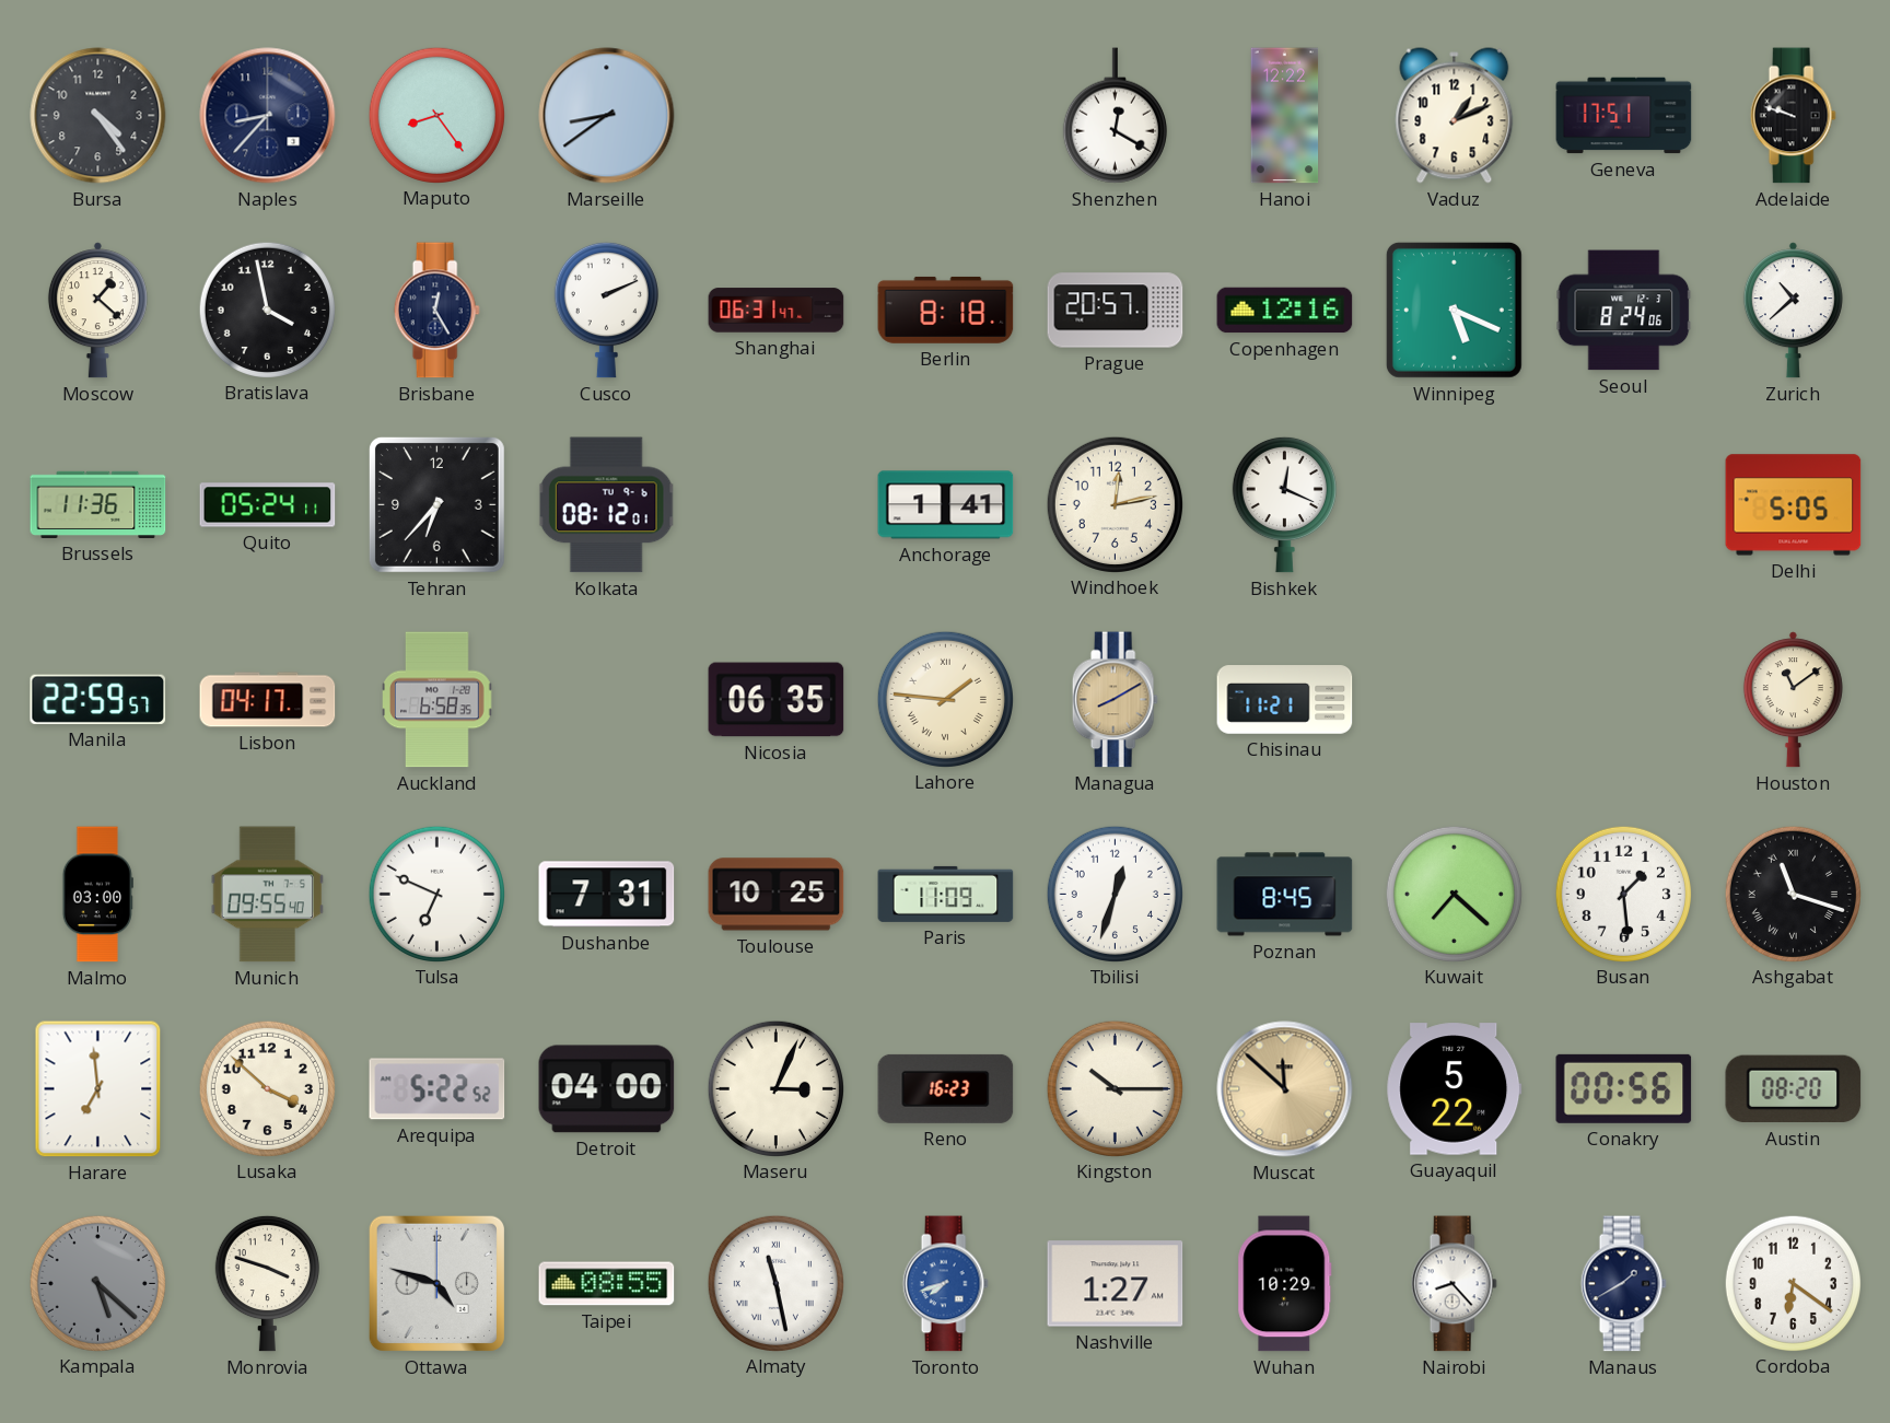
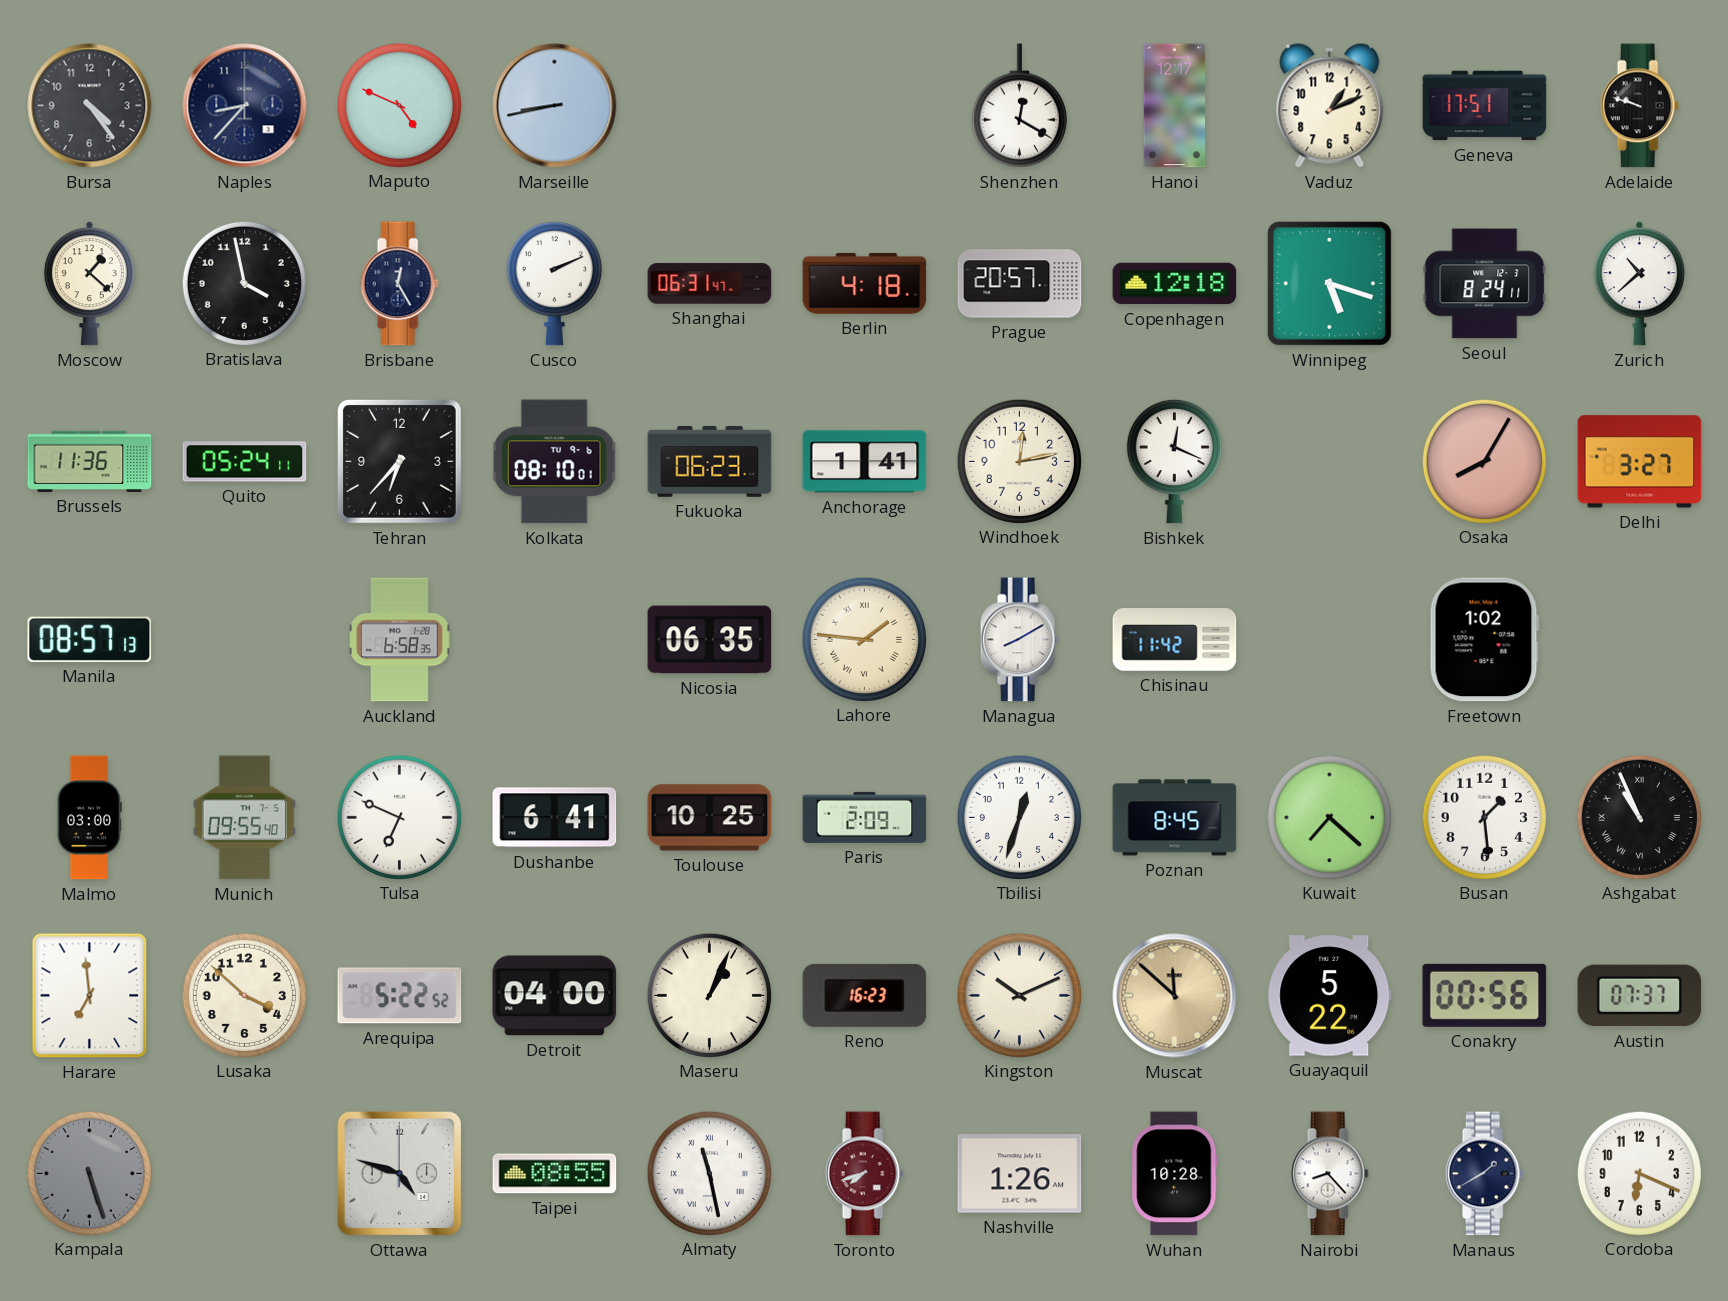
Maputo: 8:24 -> 4:49
Marseille: 8:39 -> 8:43
Hanoi: 12:22 -> 12:17
Berlin: 8:18 -> 4:18
Copenhagen: 12:16 -> 12:18
Winnipeg: 5:19 -> 5:18
Seoul: 8:24:06 -> 8:24:11
Kolkata: 08:12 -> 08:10
Fukuoka: none -> 06:23
Osaka: none -> 8:05
Delhi: 5:05 -> 3:27
Manila: 22:59 -> 08:57
Lisbon: 04:17 -> none
Managua dial: champagne -> white
Chisinau: 11:21 -> 11:42
Freetown: none -> 1:02
Houston: 11:09 -> none
Dushanbe: 7:31 -> 6:41
Paris: 11:09 -> 2:09
Ashgabat: 11:18 -> 10:56
Maseru: 3:04 -> 1:04
Kingston: 10:15 -> 10:11
Austin: 08:20 -> 07:37
Kampala: 5:22 -> 5:27
Monrovia: 3:48 -> none
Toronto dial: blue -> burgundy
Nashville: 1:27 -> 1:26
Wuhan: 10:29 -> 10:28
Cordoba: 6:21 -> 6:19
